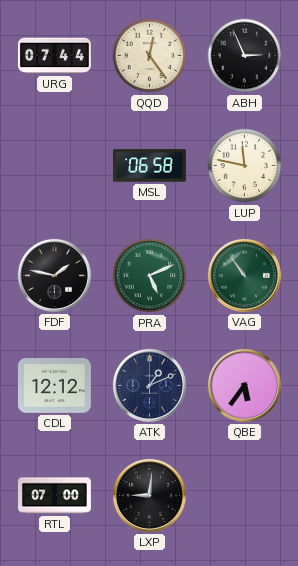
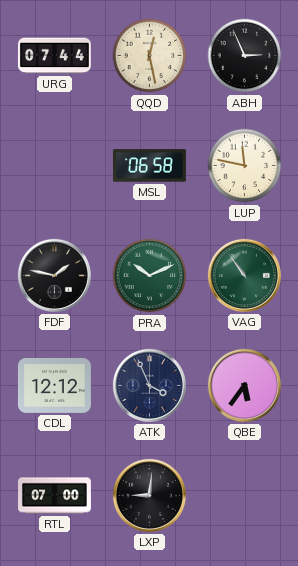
QQD: 12:24 -> 12:28
PRA: 5:11 -> 10:11
ATK: 1:11 -> 3:56
